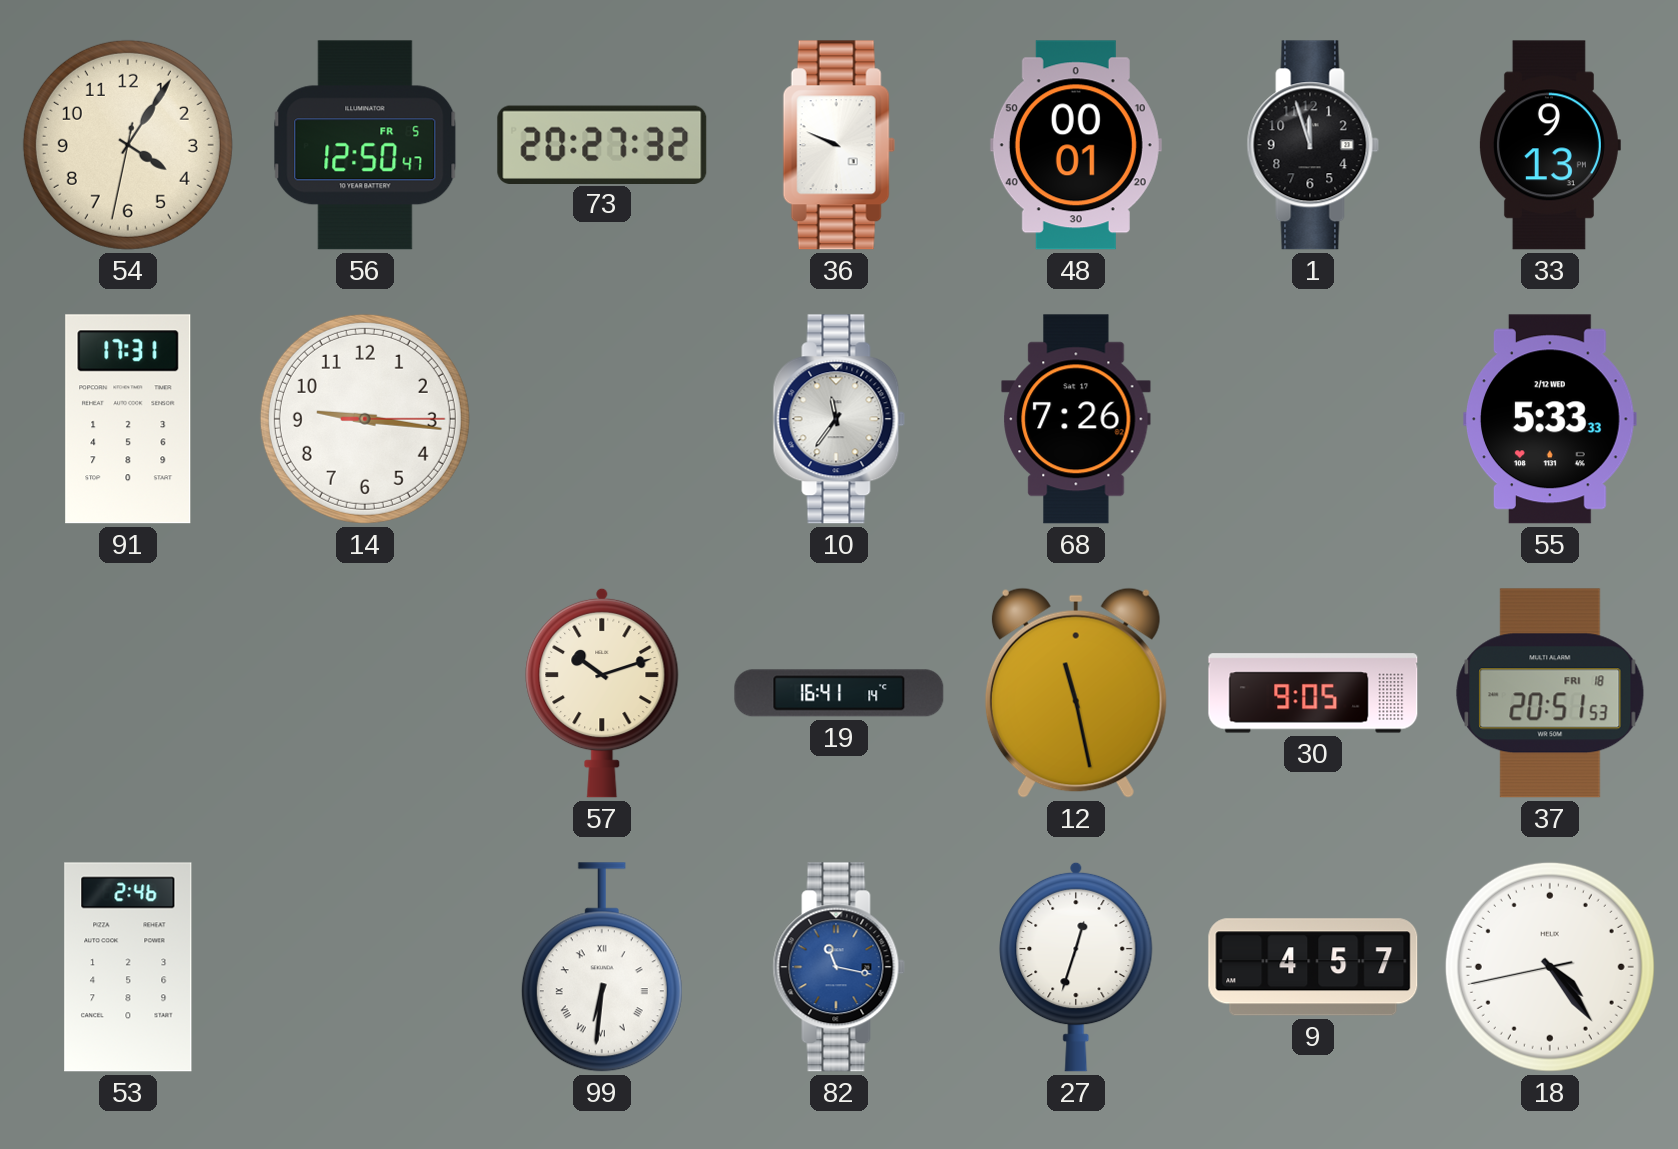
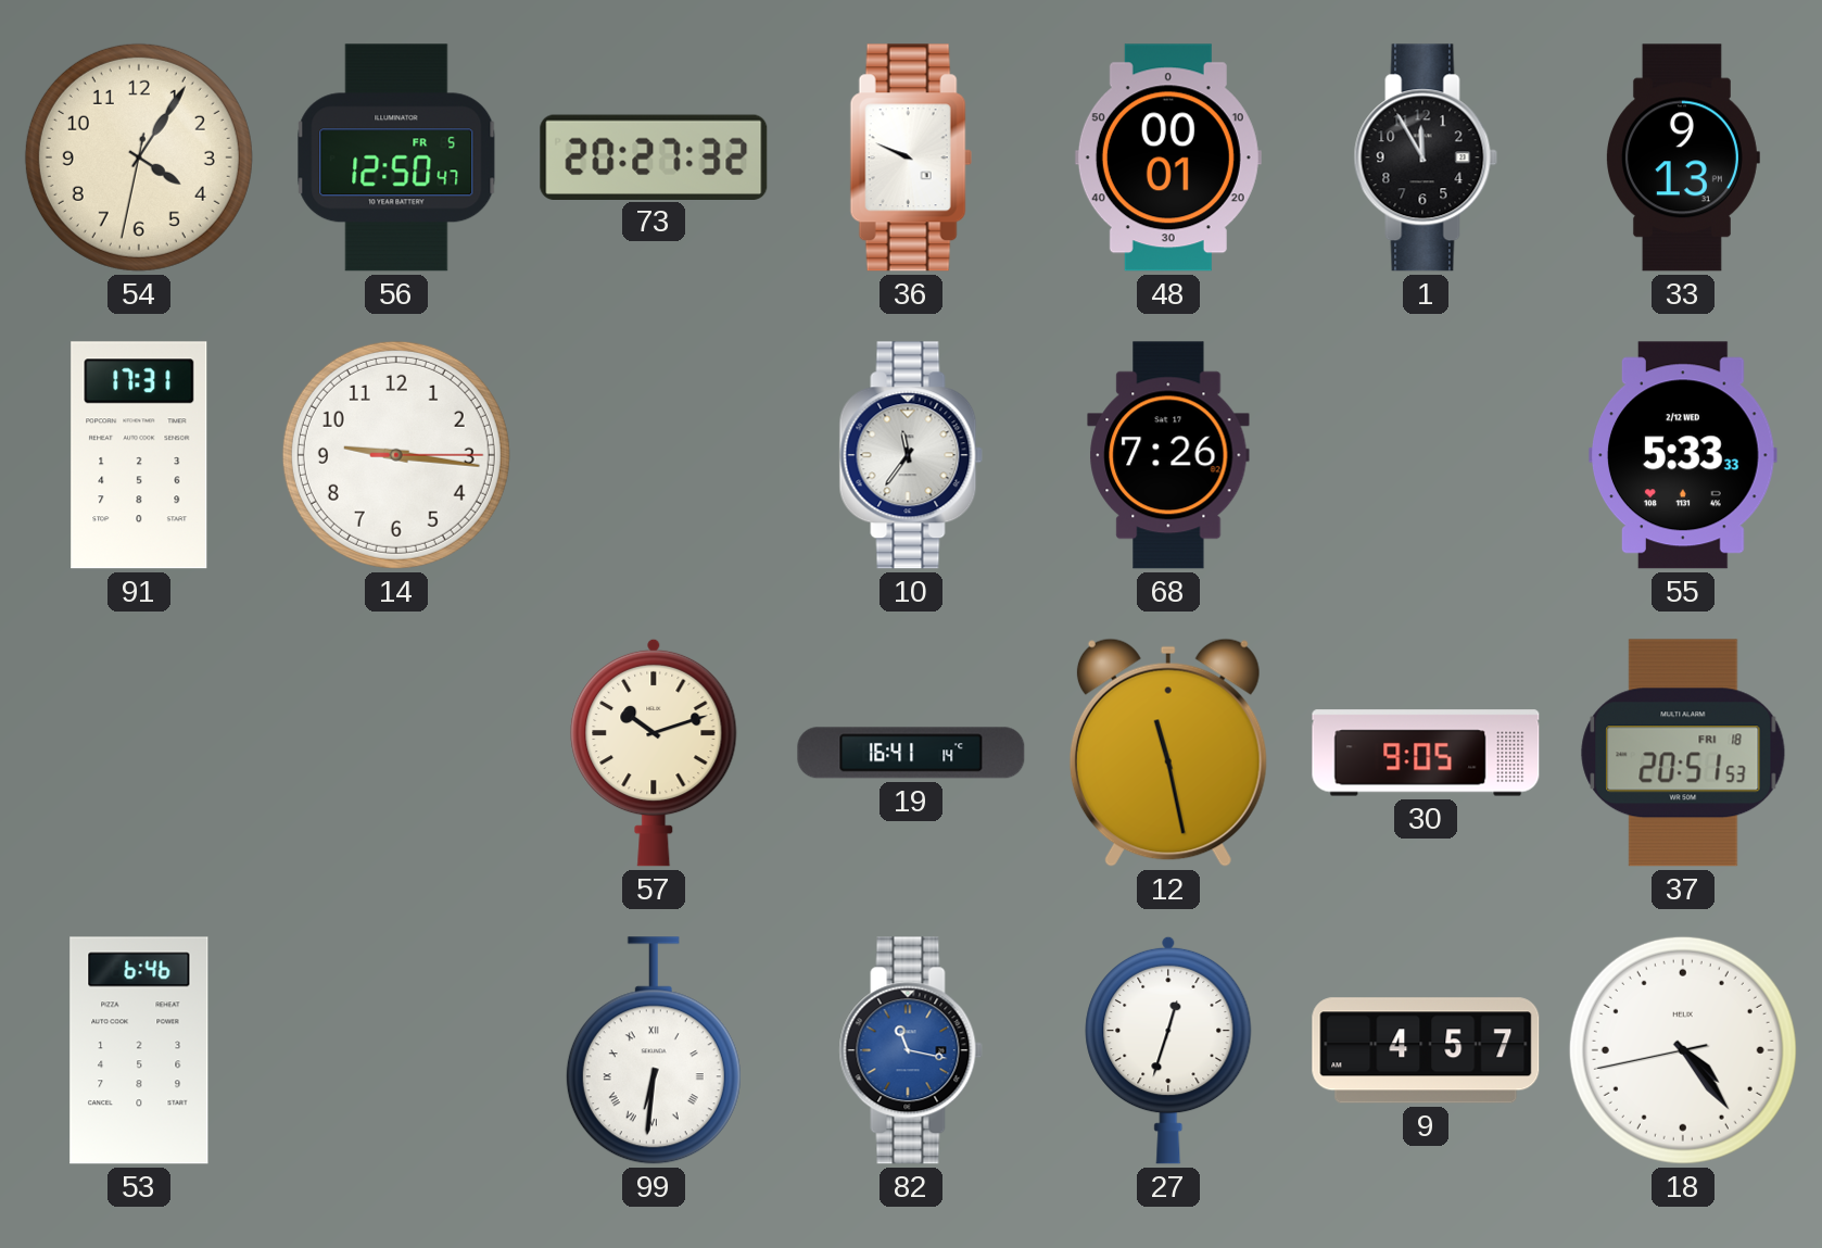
1: 11:57 -> 11:55
53: 2:46 -> 6:46
